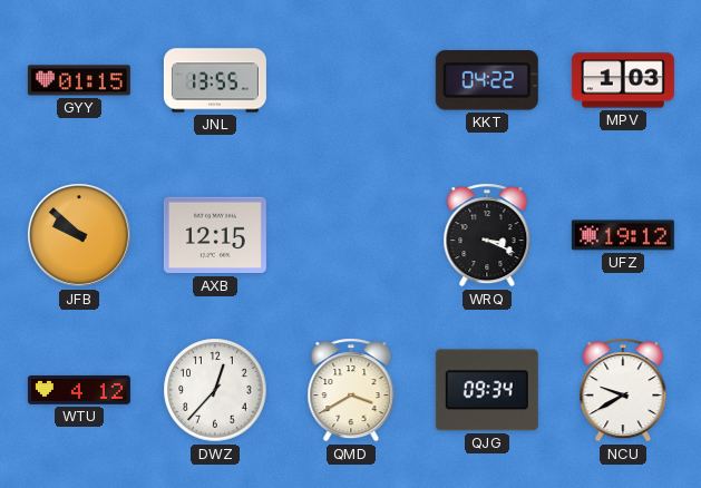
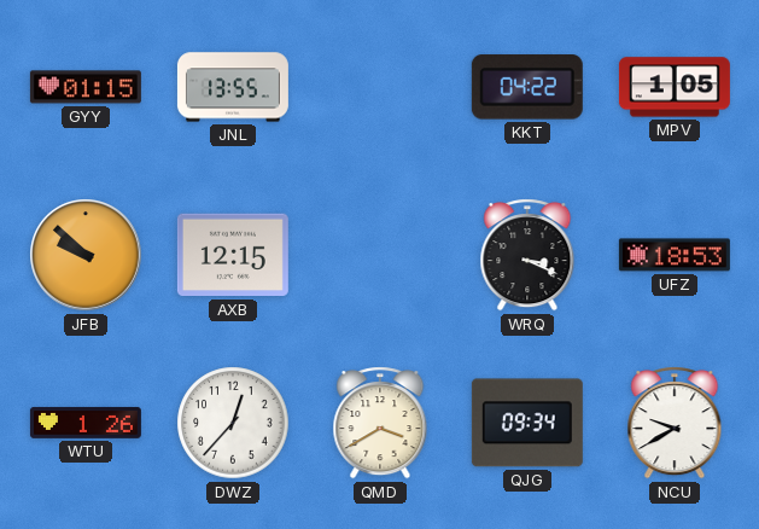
MPV: 1:03 -> 1:05
UFZ: 19:12 -> 18:53
WTU: 4:12 -> 1:26
